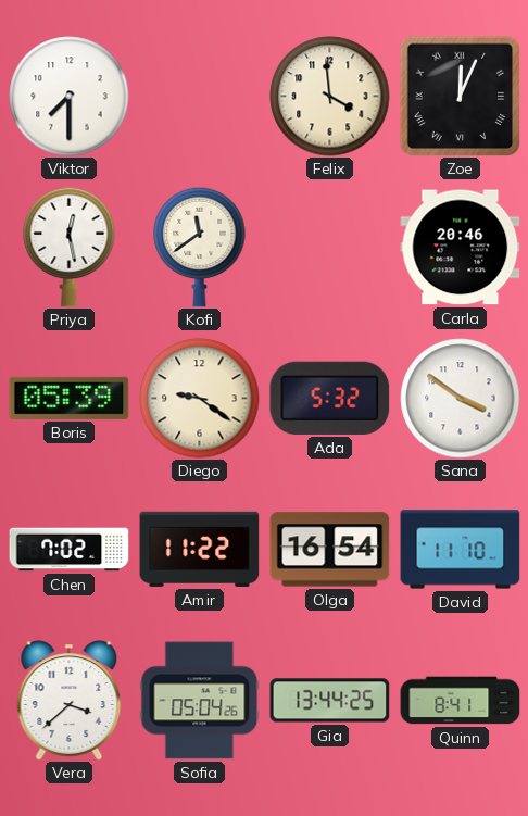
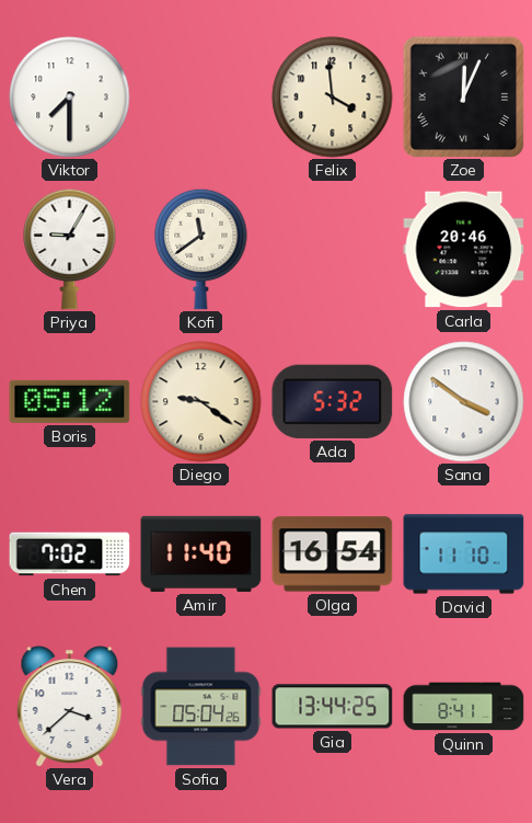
Priya: 12:28 -> 9:05
Boris: 05:39 -> 05:12
Amir: 11:22 -> 11:40
